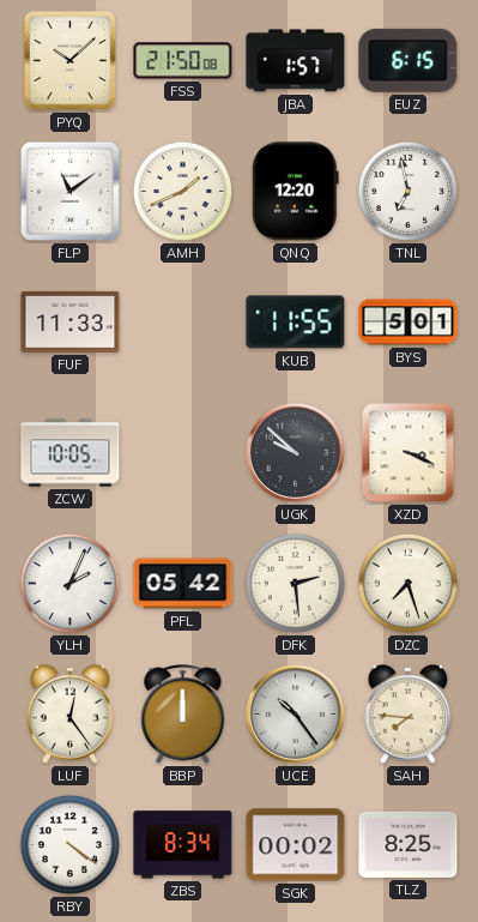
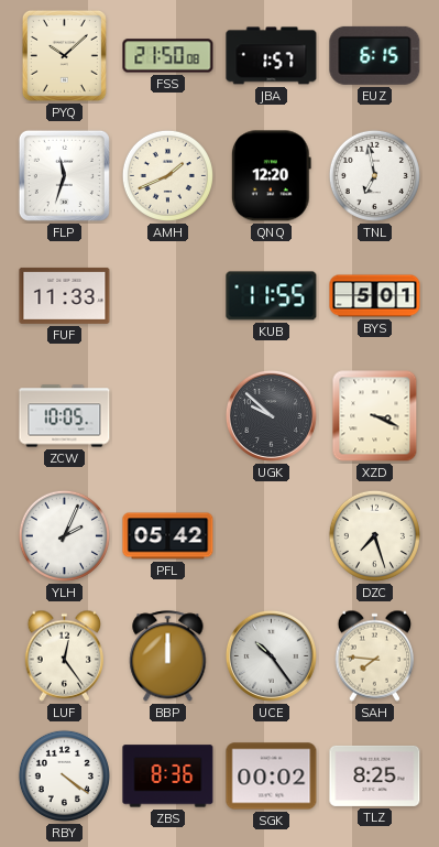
FLP: 11:09 -> 11:33
DFK: 2:29 -> none
ZBS: 8:34 -> 8:36
